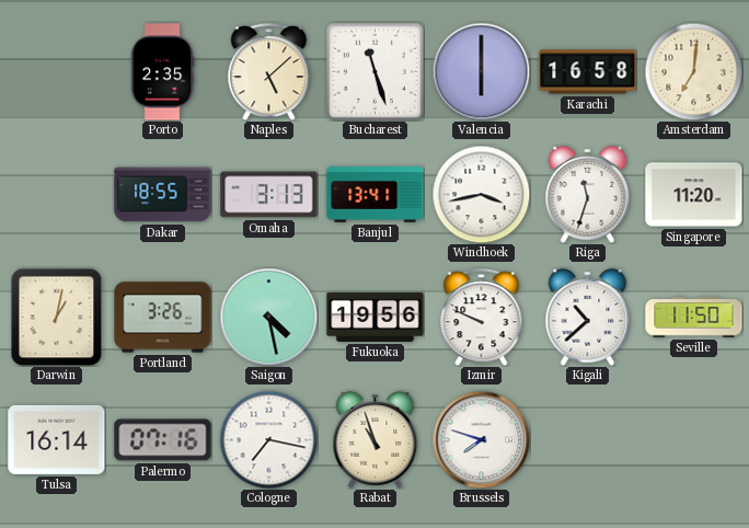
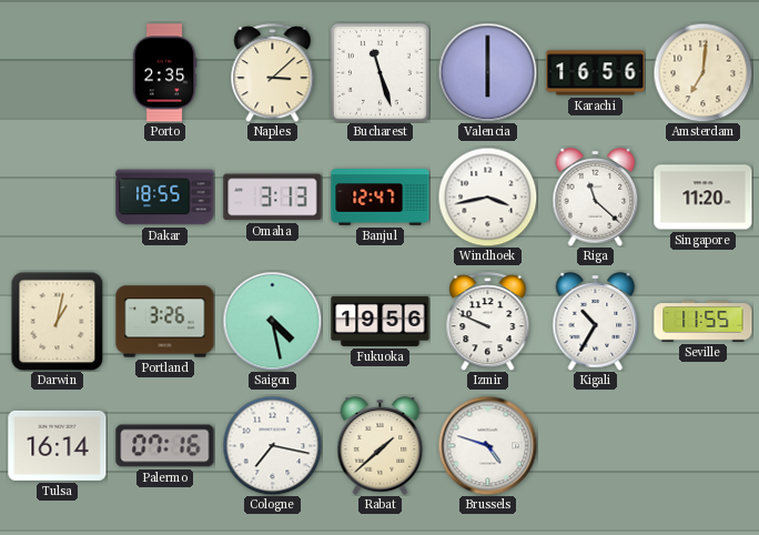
Naples: 5:08 -> 3:08
Karachi: 16:58 -> 16:56
Banjul: 13:41 -> 12:47
Riga: 11:33 -> 11:22
Kigali: 10:38 -> 10:35
Seville: 11:50 -> 11:55
Rabat: 10:57 -> 1:38
Brussels: 7:48 -> 4:48
